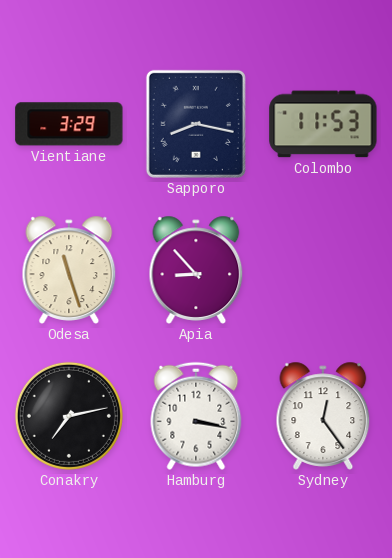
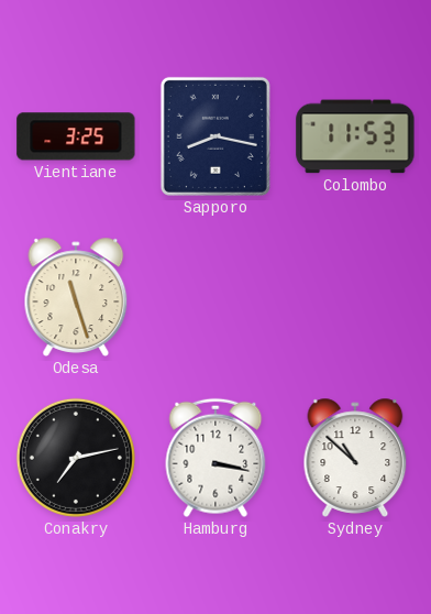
Vientiane: 3:29 -> 3:25
Apia: 8:53 -> none
Sydney: 12:24 -> 10:52
